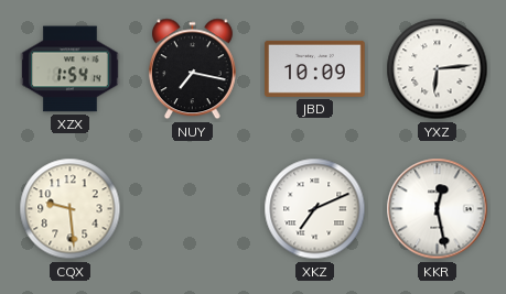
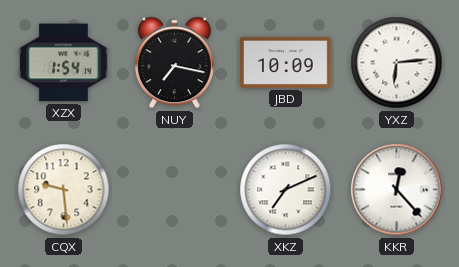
KKR: 12:28 -> 12:23
